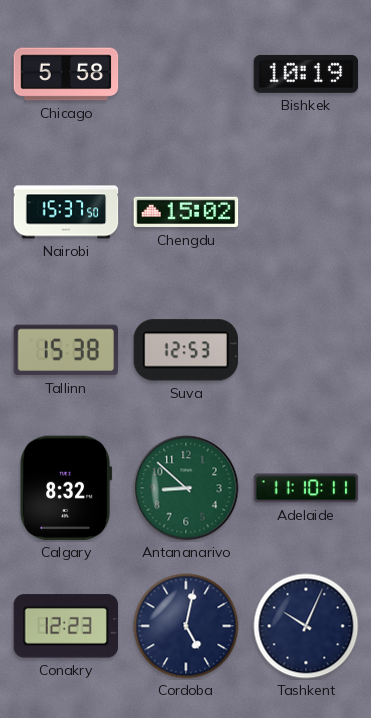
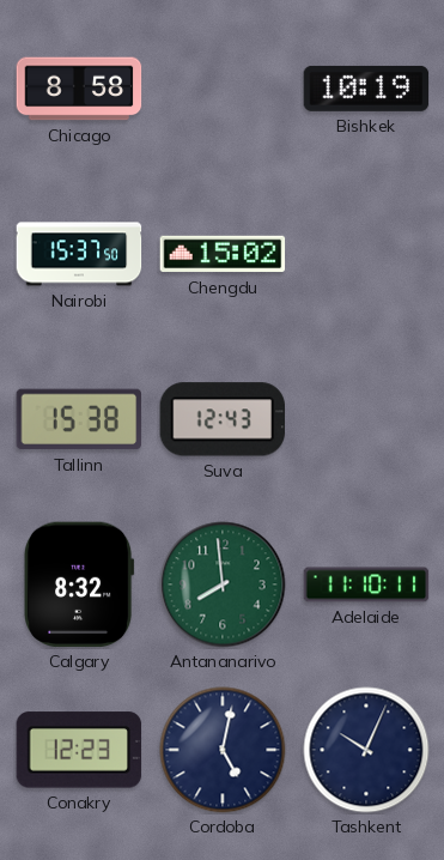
Chicago: 5:58 -> 8:58
Suva: 12:53 -> 12:43
Antananarivo: 8:52 -> 7:59
